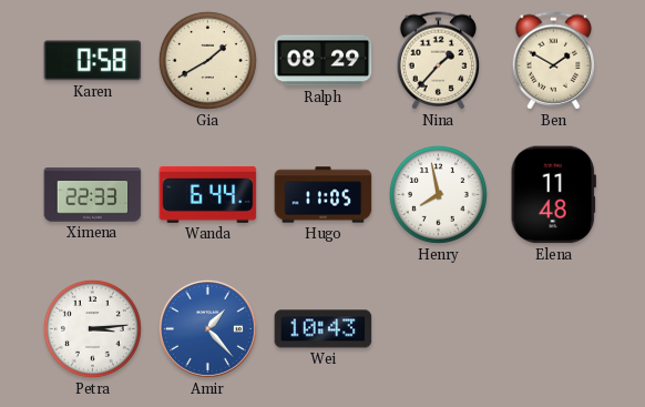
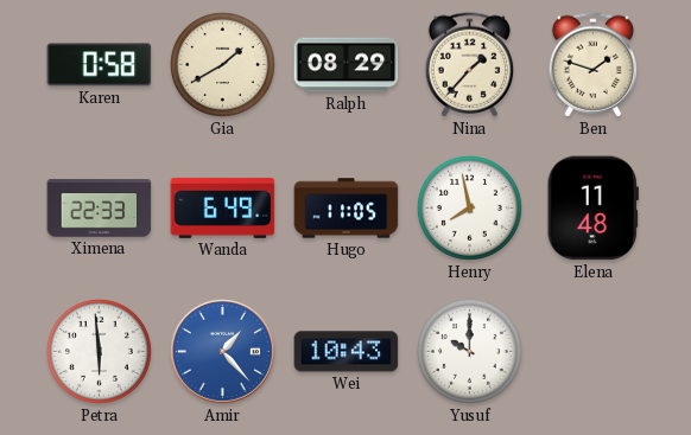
Ben: 1:50 -> 1:48
Wanda: 6:44 -> 6:49
Petra: 3:14 -> 5:59
Yusuf: none -> 10:00
